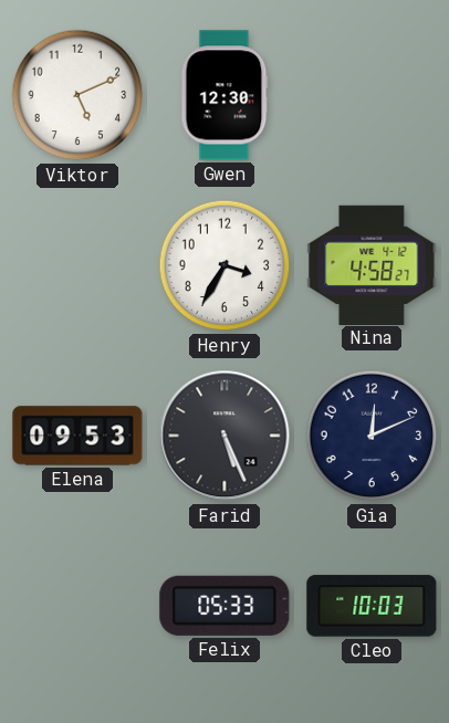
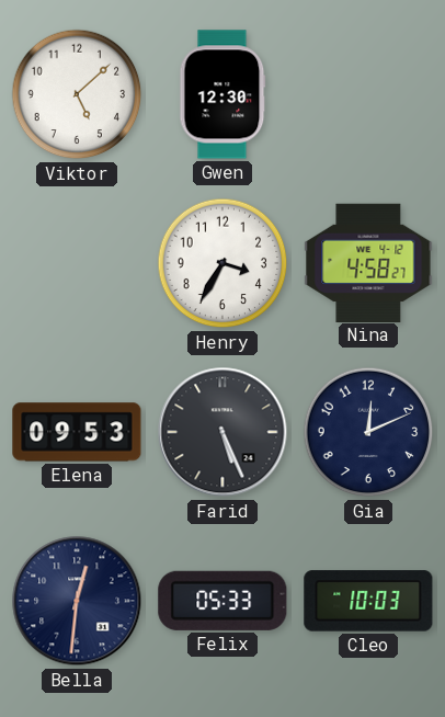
Viktor: 5:11 -> 5:08
Bella: none -> 12:31
